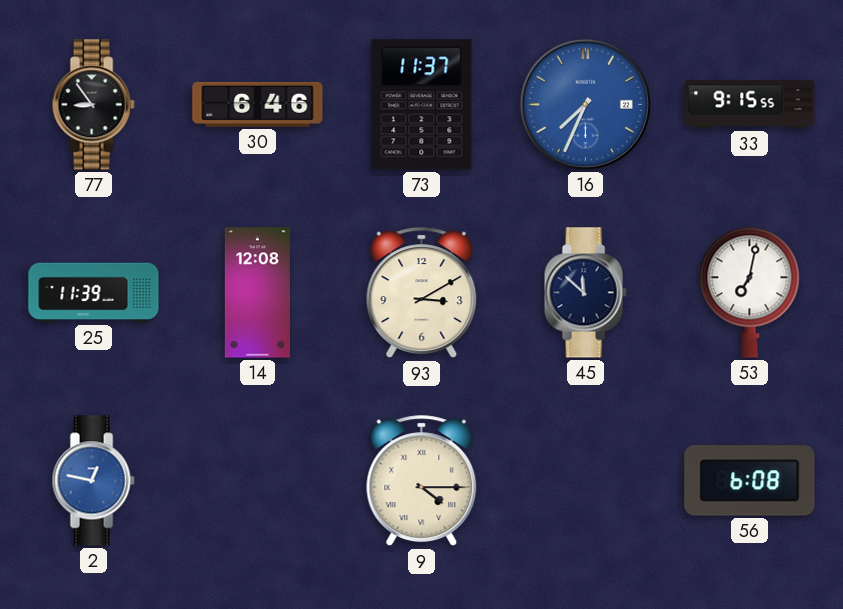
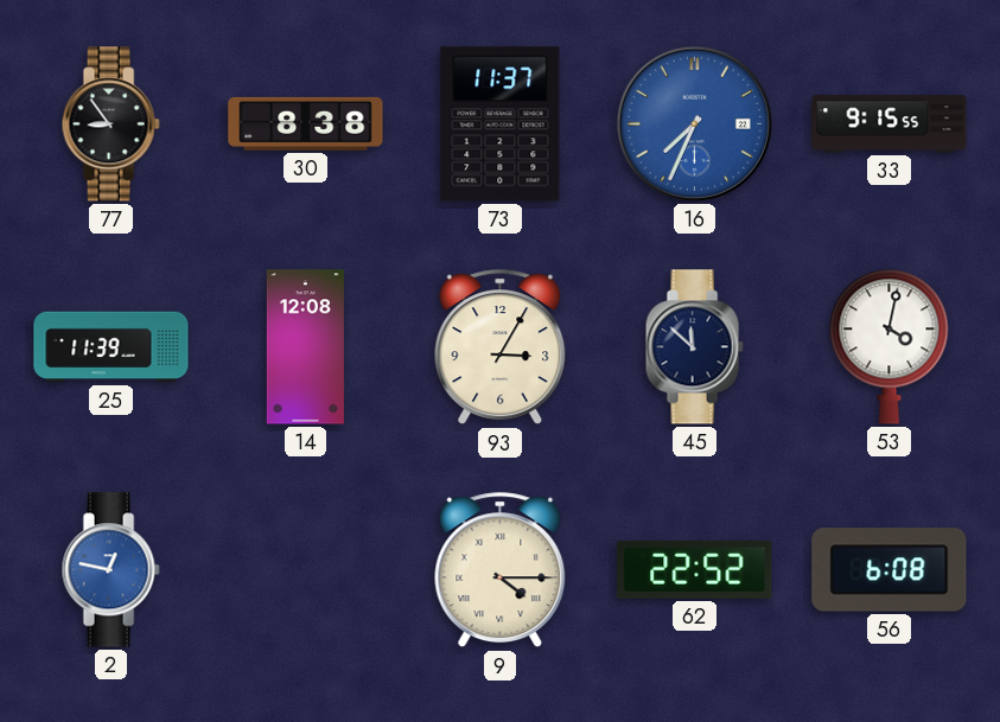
30: 6:46 -> 8:38
93: 3:10 -> 3:05
53: 7:02 -> 4:02
62: none -> 22:52
